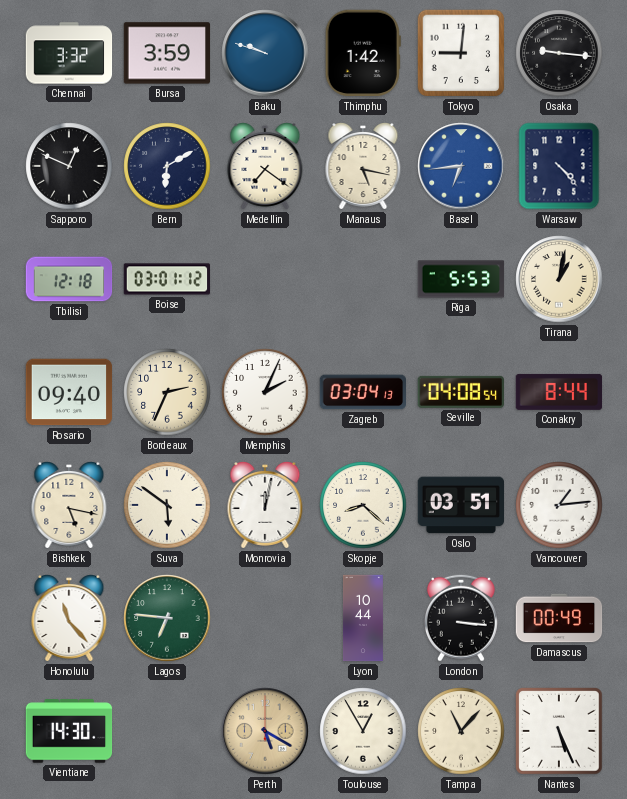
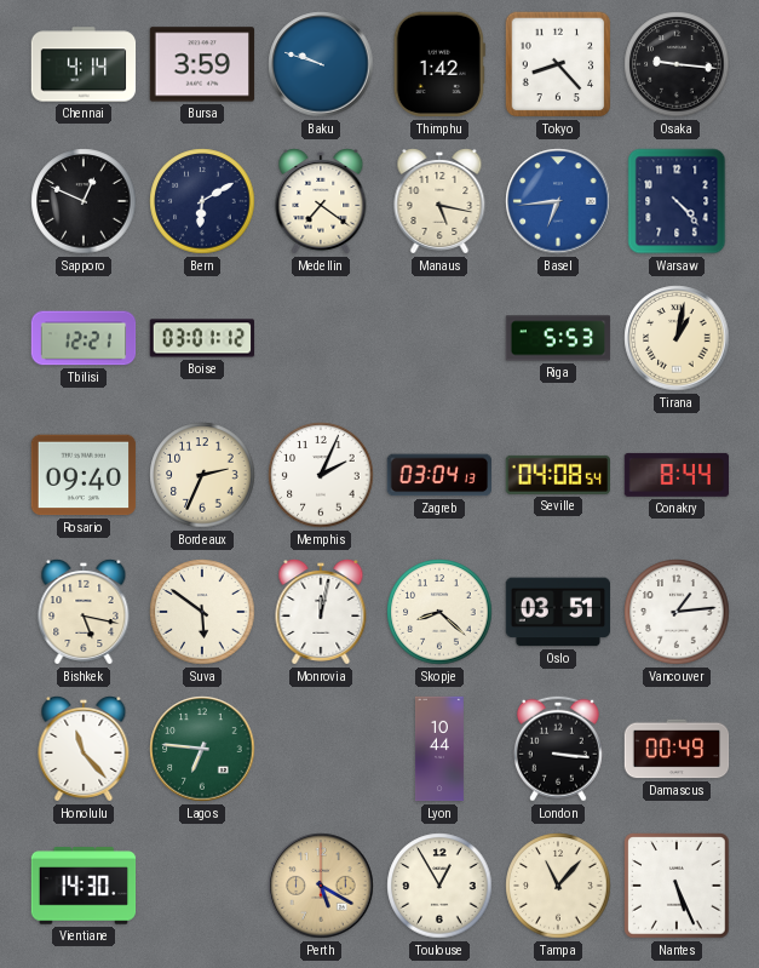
Chennai: 3:32 -> 4:14
Tokyo: 9:01 -> 8:23
Tbilisi: 12:18 -> 12:21
